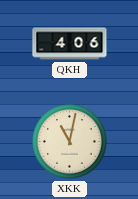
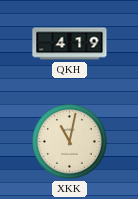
QKH: 4:06 -> 4:19
